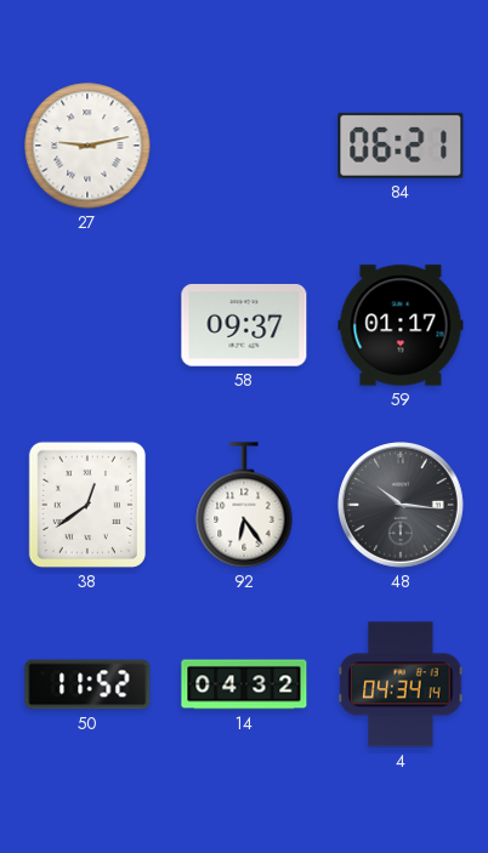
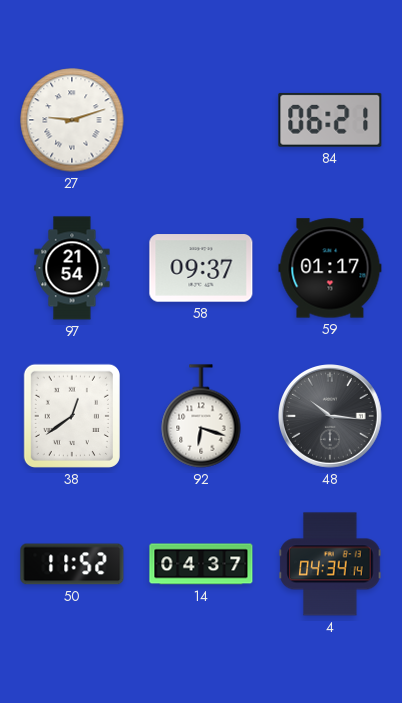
27: 9:13 -> 9:12
97: none -> 21:54
92: 6:24 -> 6:18
14: 04:32 -> 04:37
